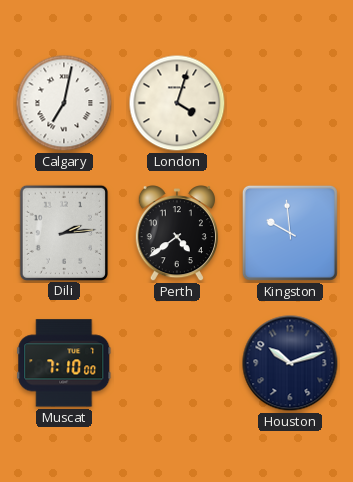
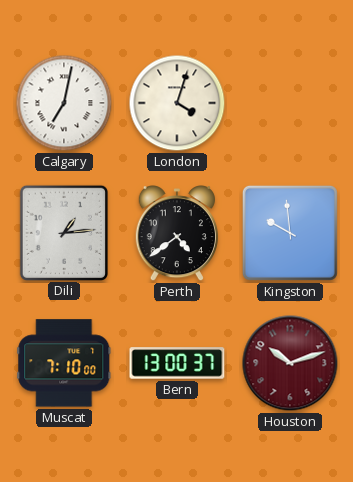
Dili: 2:14 -> 1:14
Bern: none -> 13:00
Houston dial: navy -> burgundy
